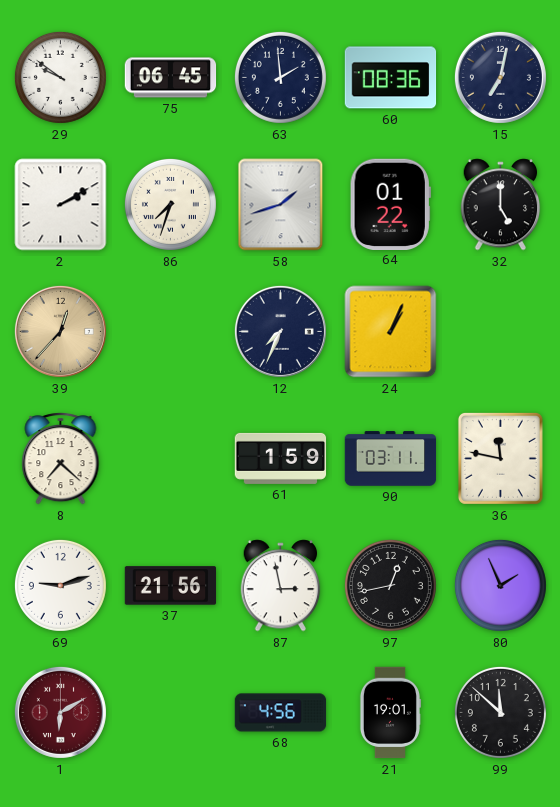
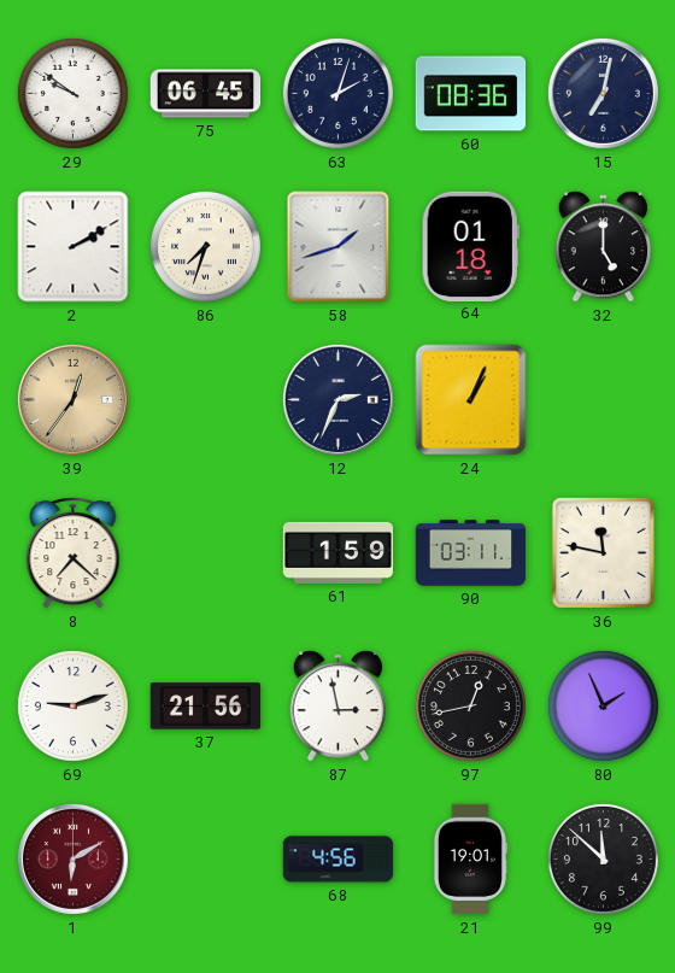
63: 1:59 -> 2:03
64: 01:22 -> 01:18
39: 12:37 -> 12:36
12: 7:34 -> 2:34
